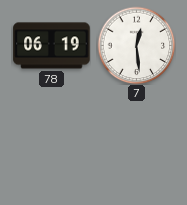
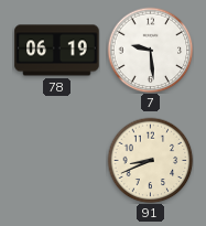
7: 12:29 -> 9:29
91: none -> 8:41
